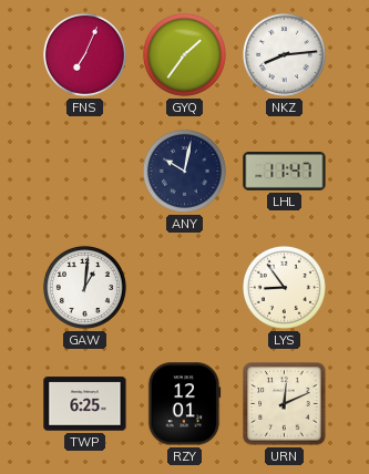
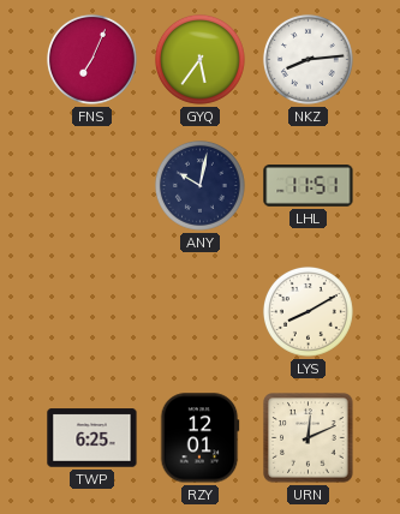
GYQ: 1:36 -> 5:36
LHL: 11:47 -> 11:51
GAW: 1:01 -> none
LYS: 8:54 -> 8:10
